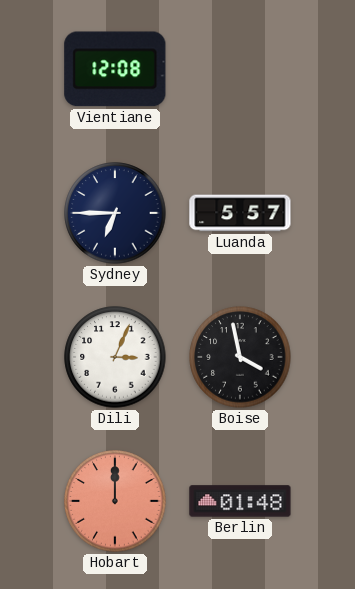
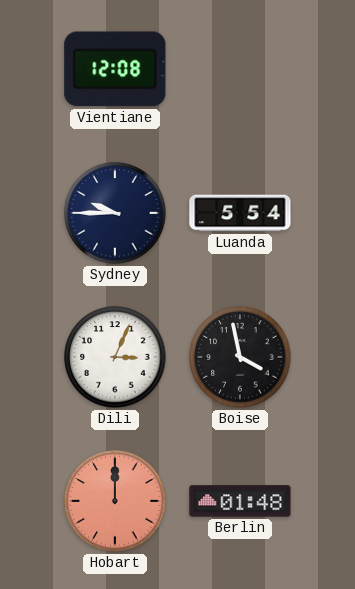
Sydney: 6:45 -> 9:45
Luanda: 5:57 -> 5:54
